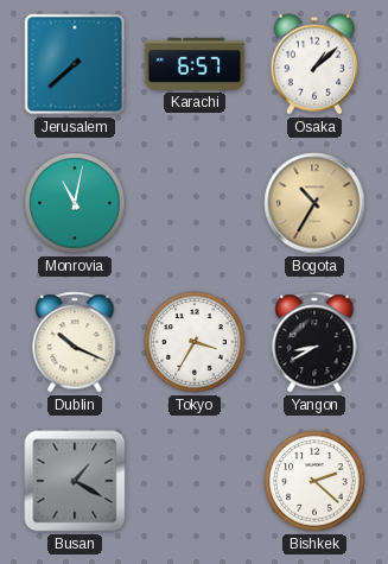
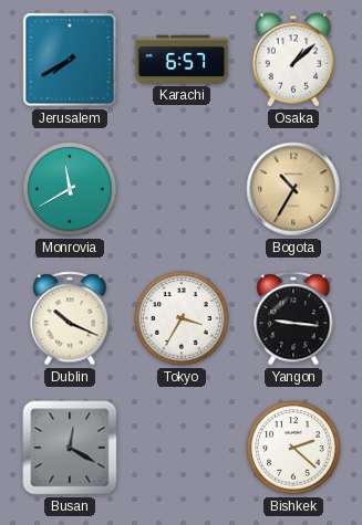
Jerusalem: 7:38 -> 7:40
Monrovia: 11:02 -> 11:40
Yangon: 8:40 -> 9:16
Busan: 1:20 -> 12:20
